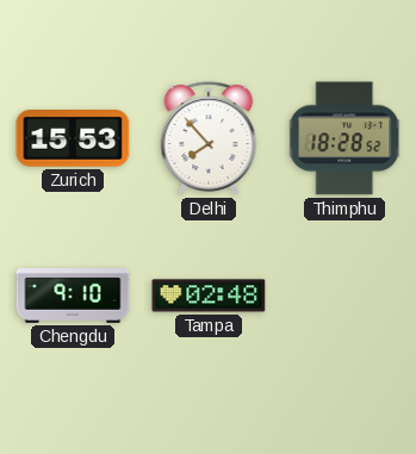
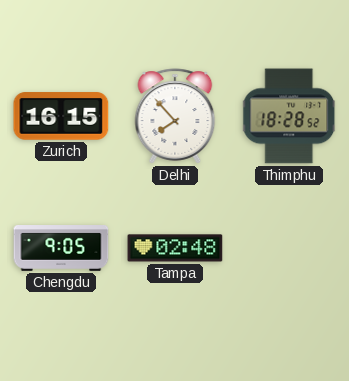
Zurich: 15:53 -> 16:15
Chengdu: 9:10 -> 9:05
